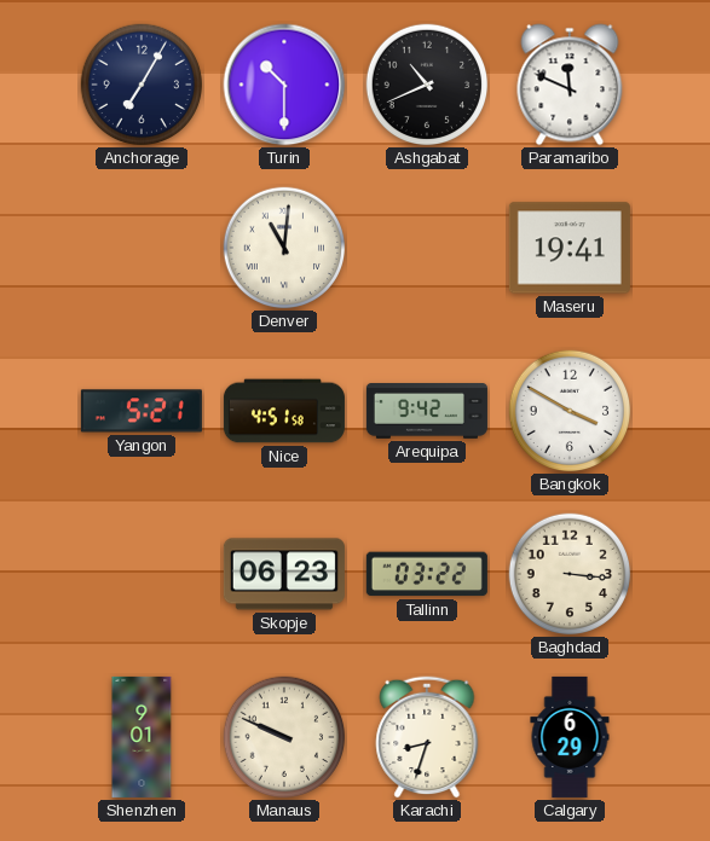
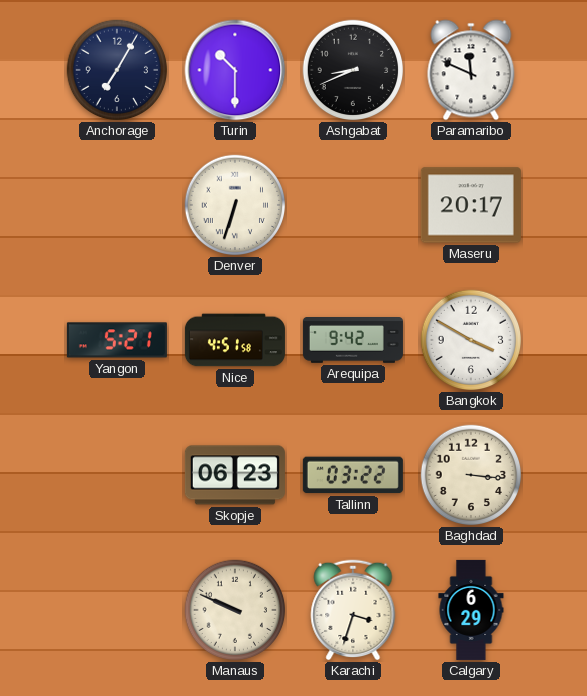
Ashgabat: 10:41 -> 8:41
Denver: 11:01 -> 6:33
Maseru: 19:41 -> 20:17
Shenzhen: 9:01 -> none
Karachi: 8:33 -> 3:33
